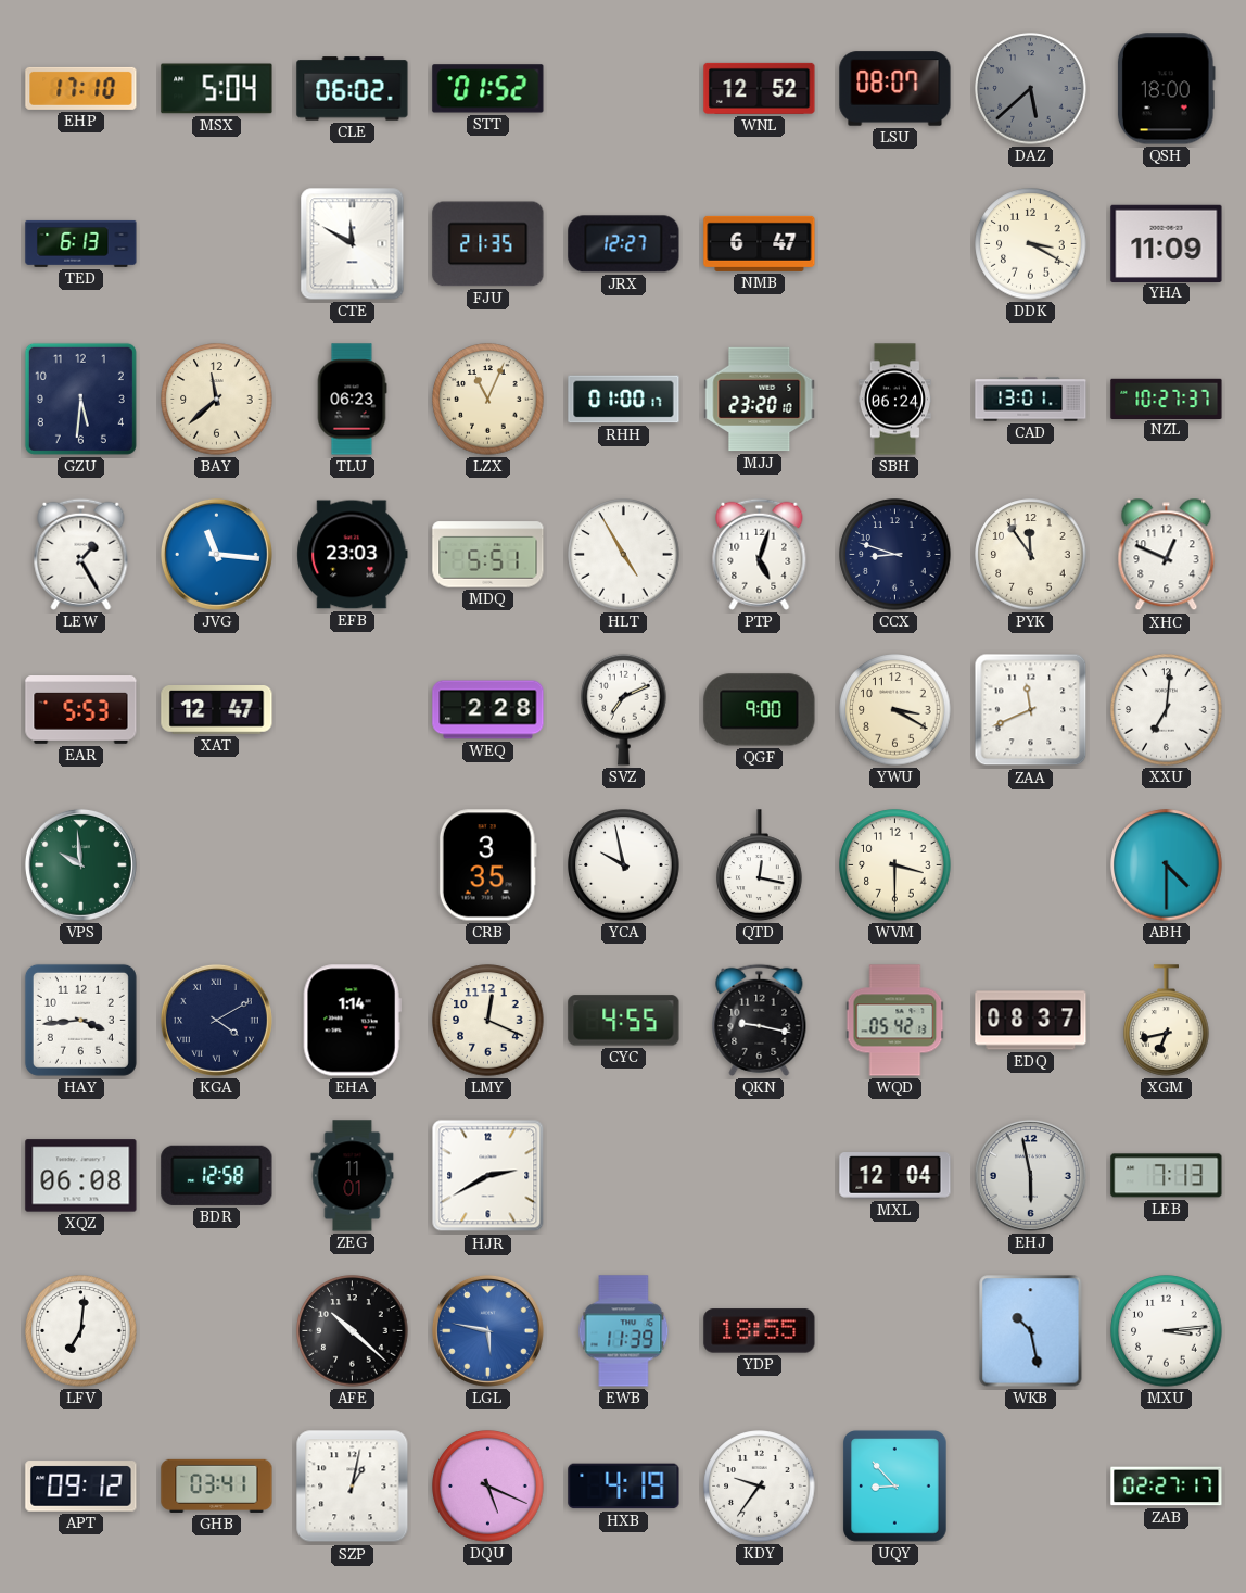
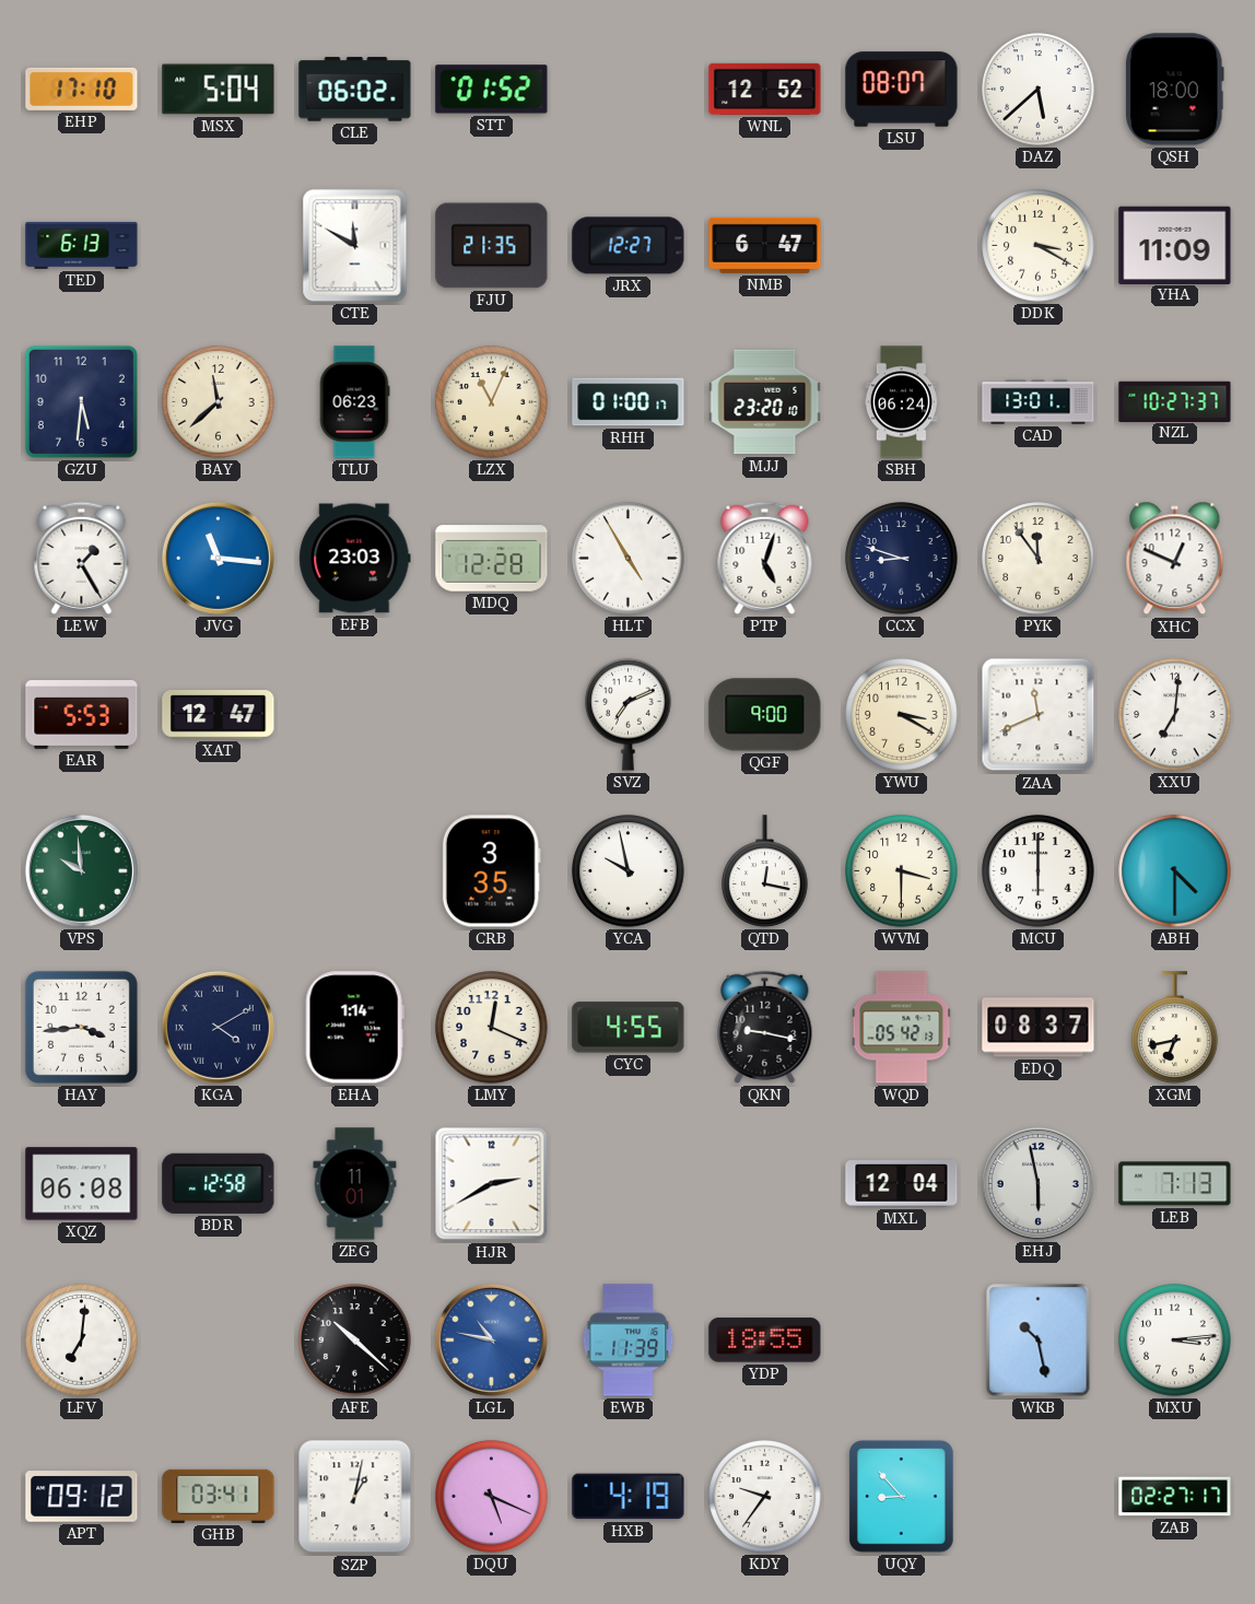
DAZ dial: grey -> white
MDQ: 5:51 -> 12:28
WEQ: 2:28 -> none
MCU: none -> 6:00
LGL: 5:47 -> 10:47
